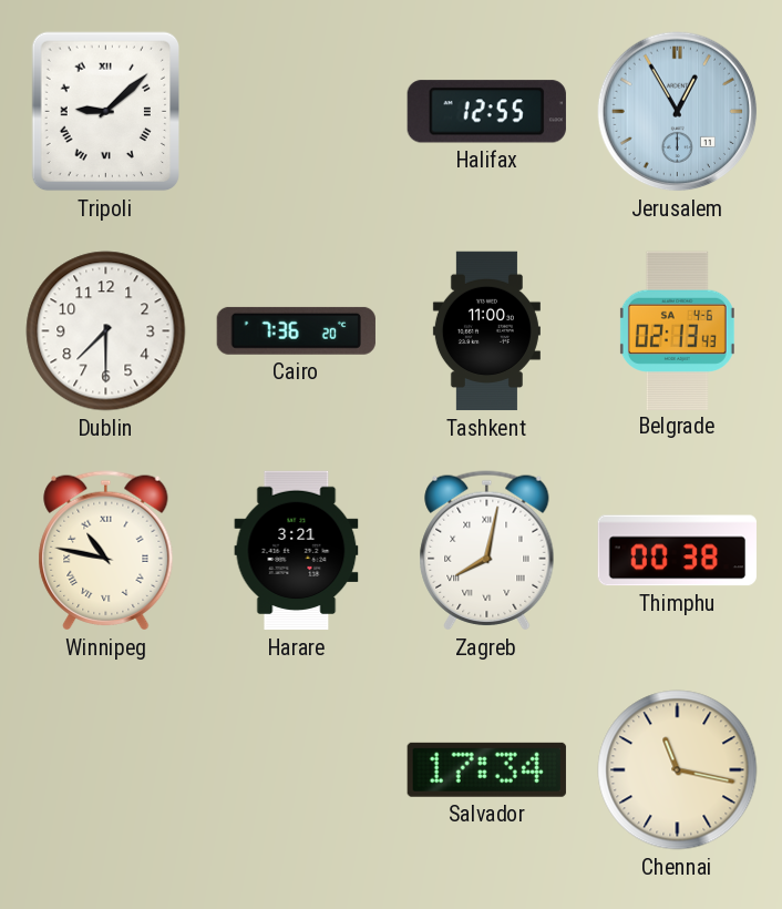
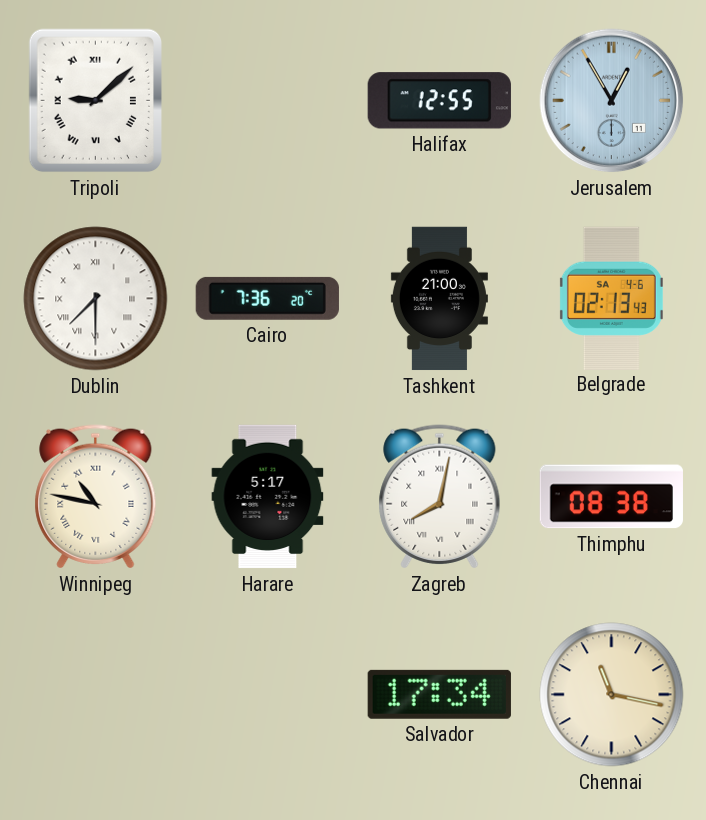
Dublin numerals: Arabic -> Roman
Tashkent: 11:00 -> 21:00
Harare: 3:21 -> 5:17
Thimphu: 00:38 -> 08:38
